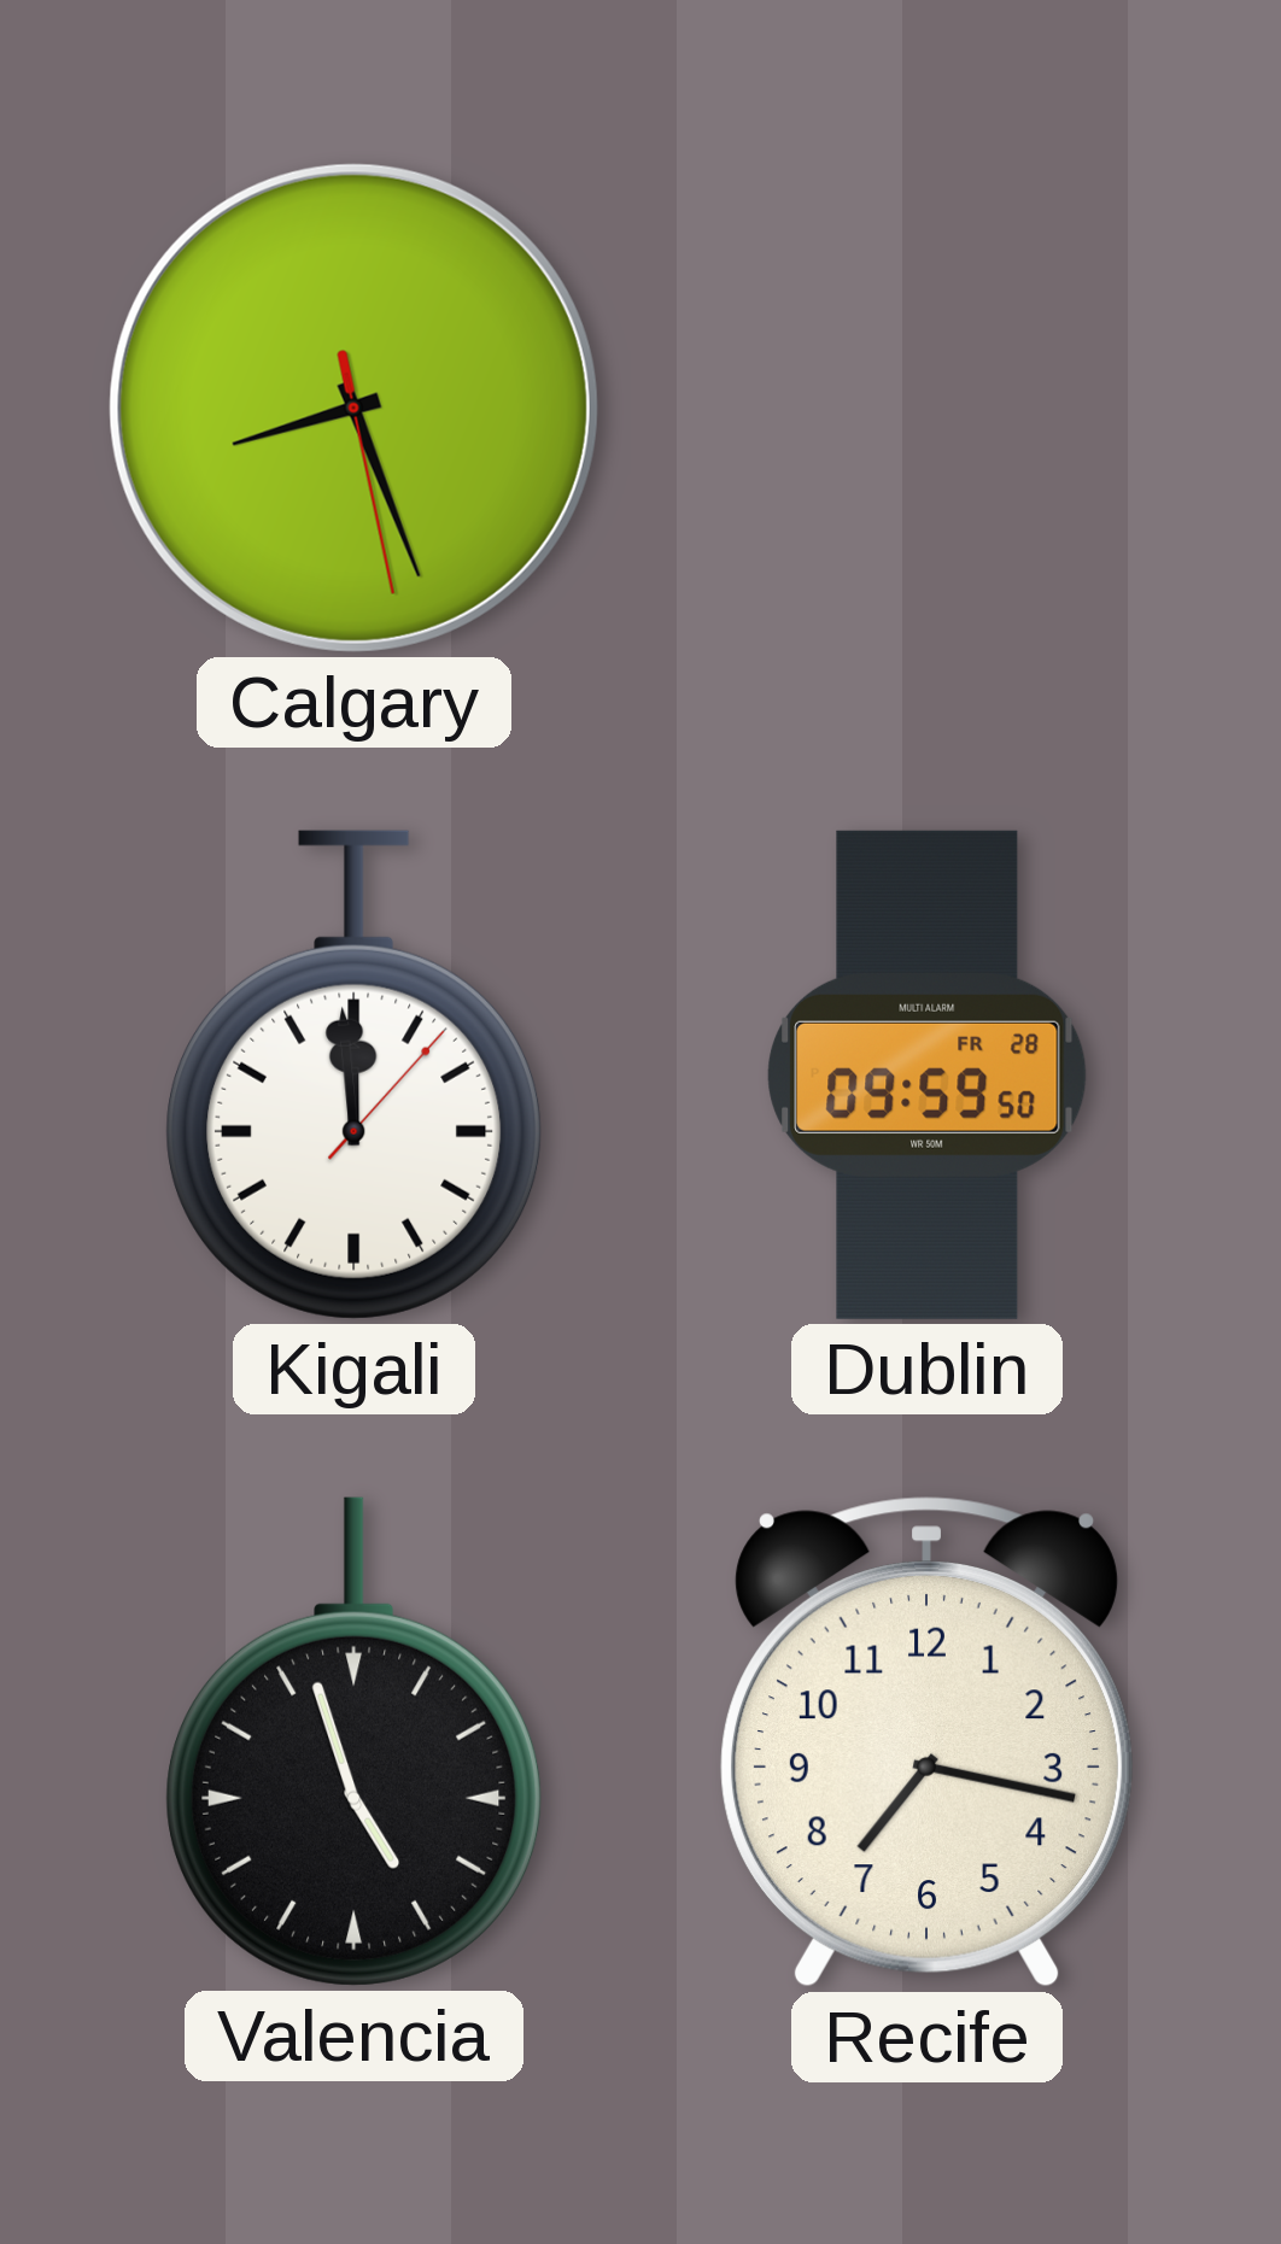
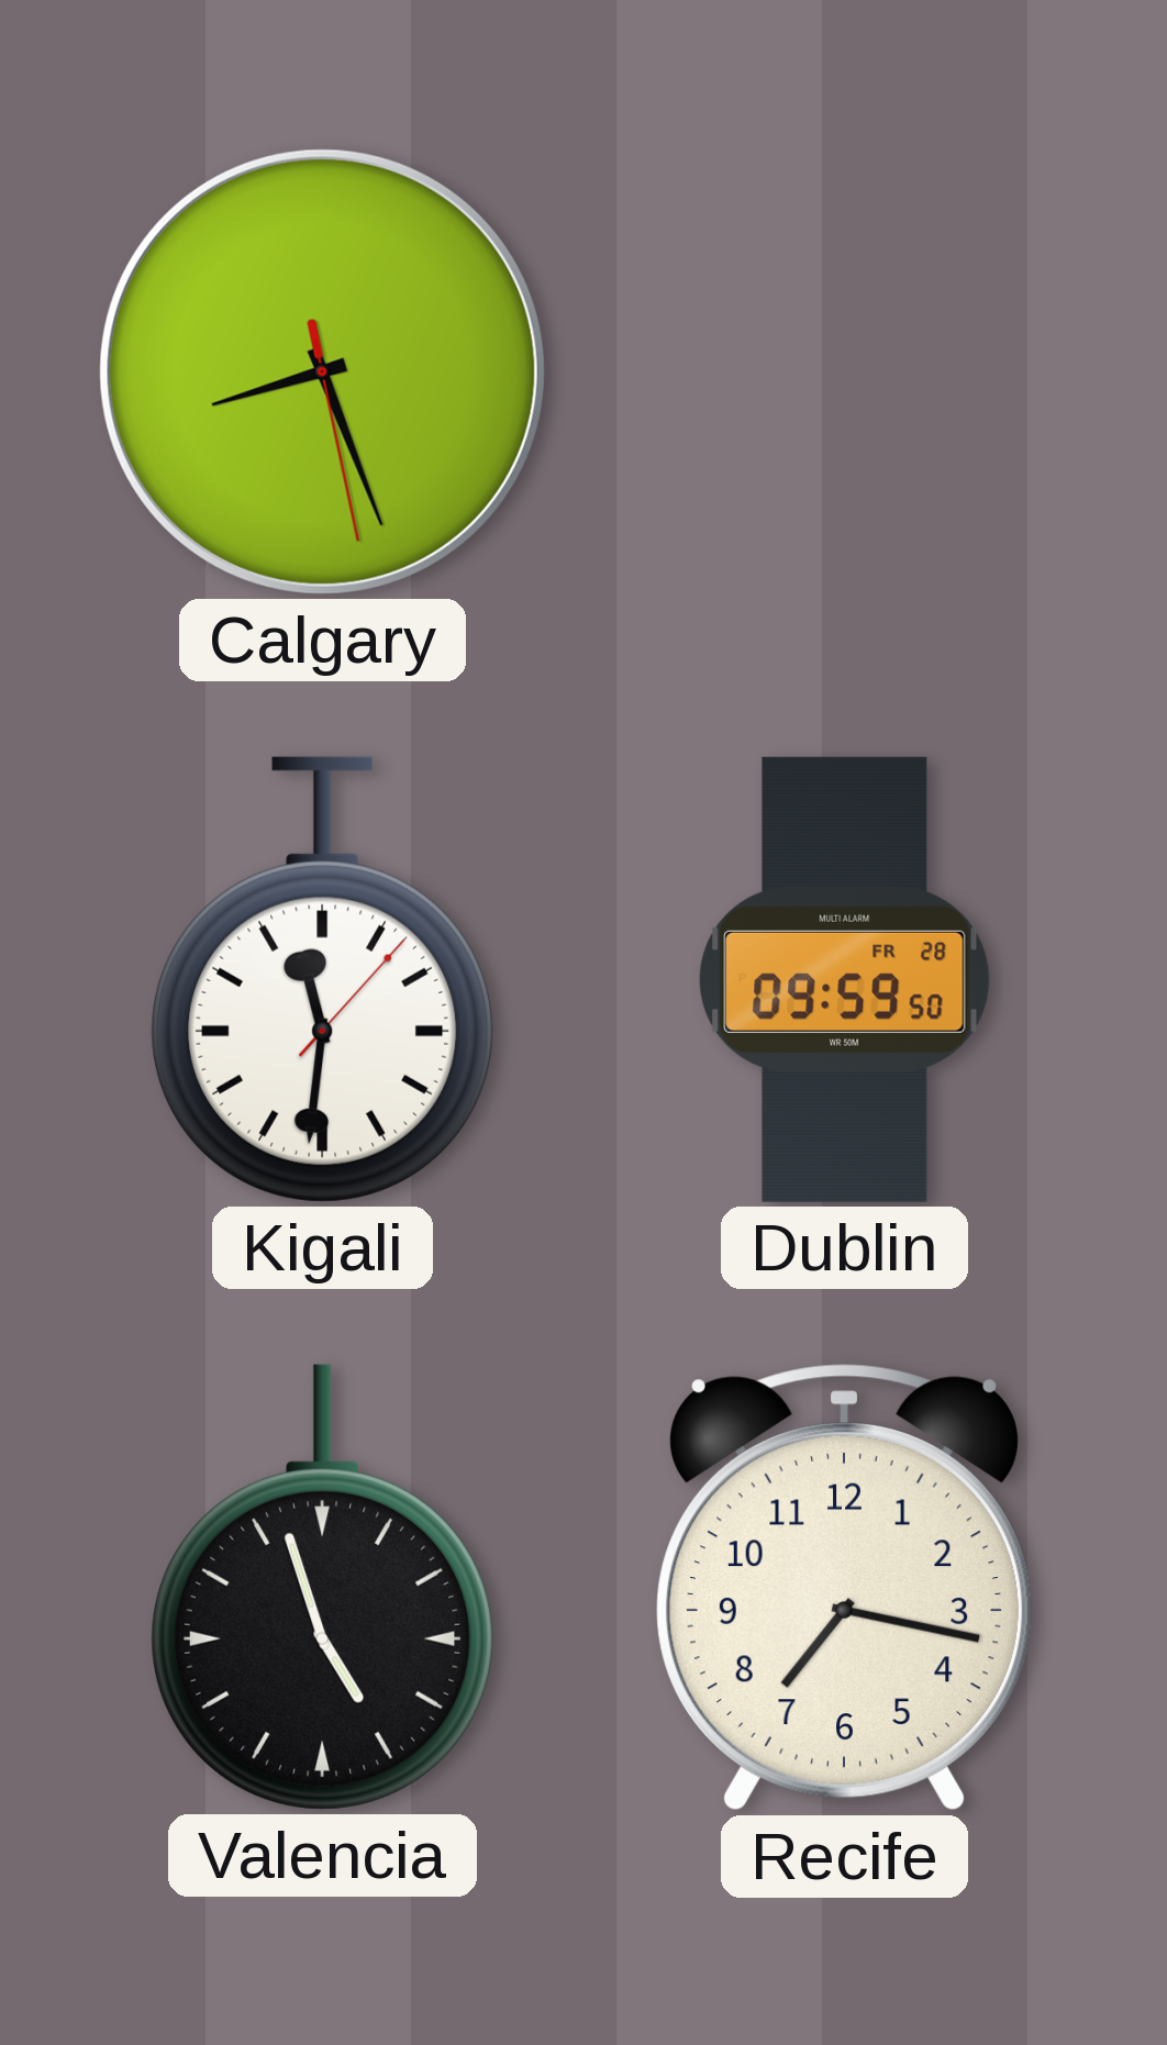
Kigali: 11:59 -> 11:31
